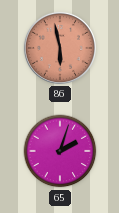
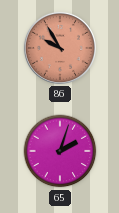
86: 5:58 -> 9:55
